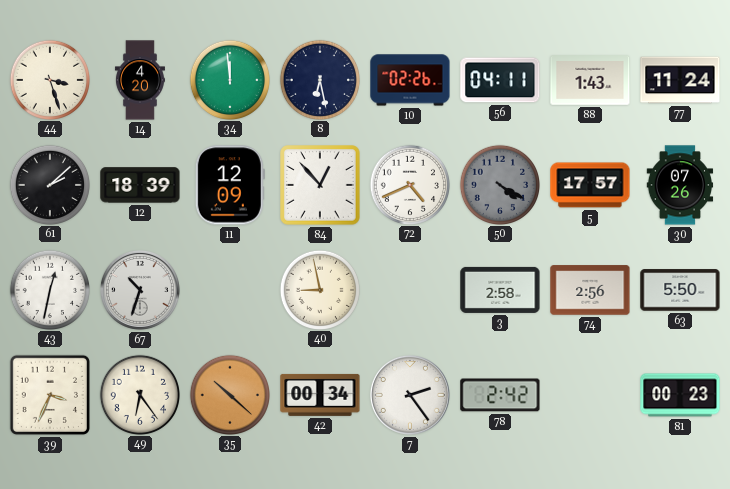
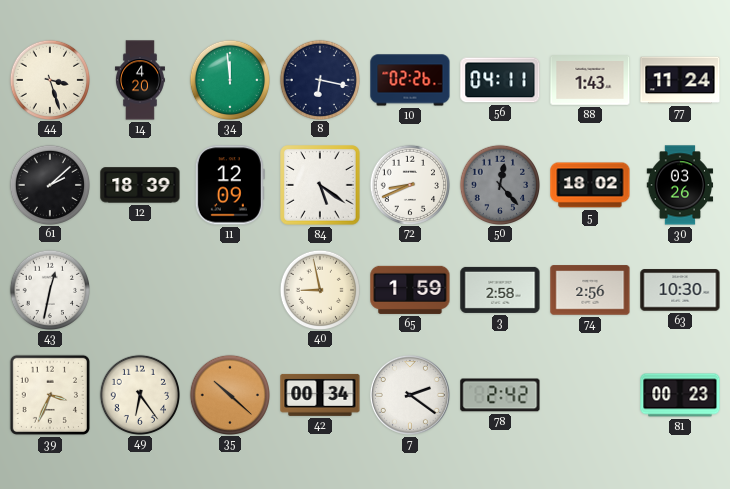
8: 6:28 -> 6:17
84: 12:53 -> 5:21
72: 4:41 -> 8:41
50: 4:20 -> 12:23
5: 17:57 -> 18:02
30: 07:26 -> 03:26
67: 10:33 -> none
65: none -> 1:59
63: 5:50 -> 10:30
7: 2:24 -> 2:21
